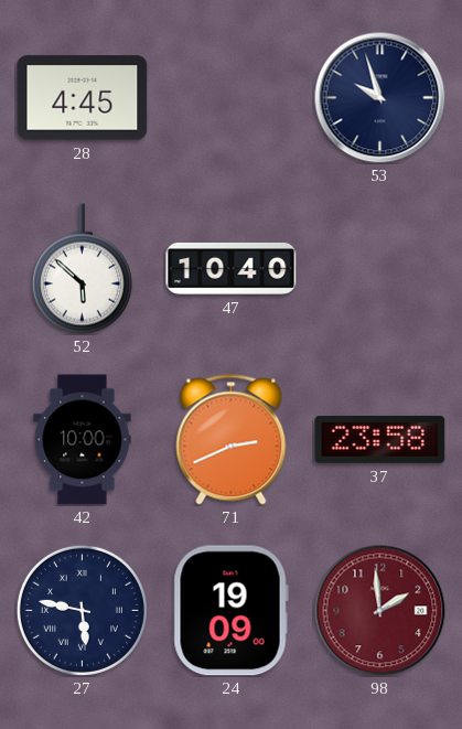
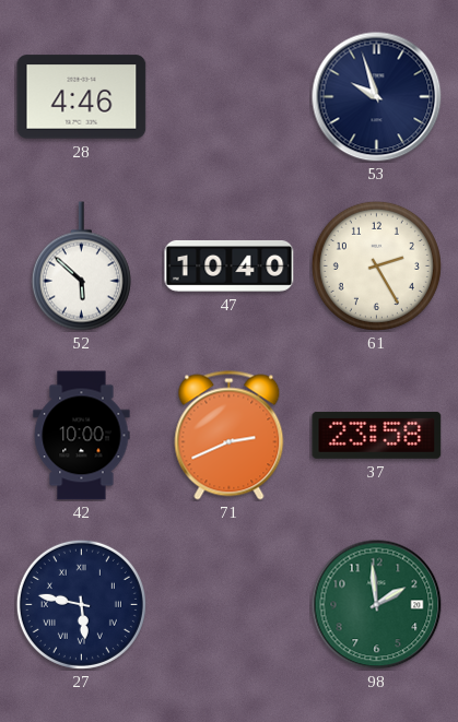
28: 4:45 -> 4:46
61: none -> 2:25
24: 19:09 -> none
98 dial: burgundy -> green
